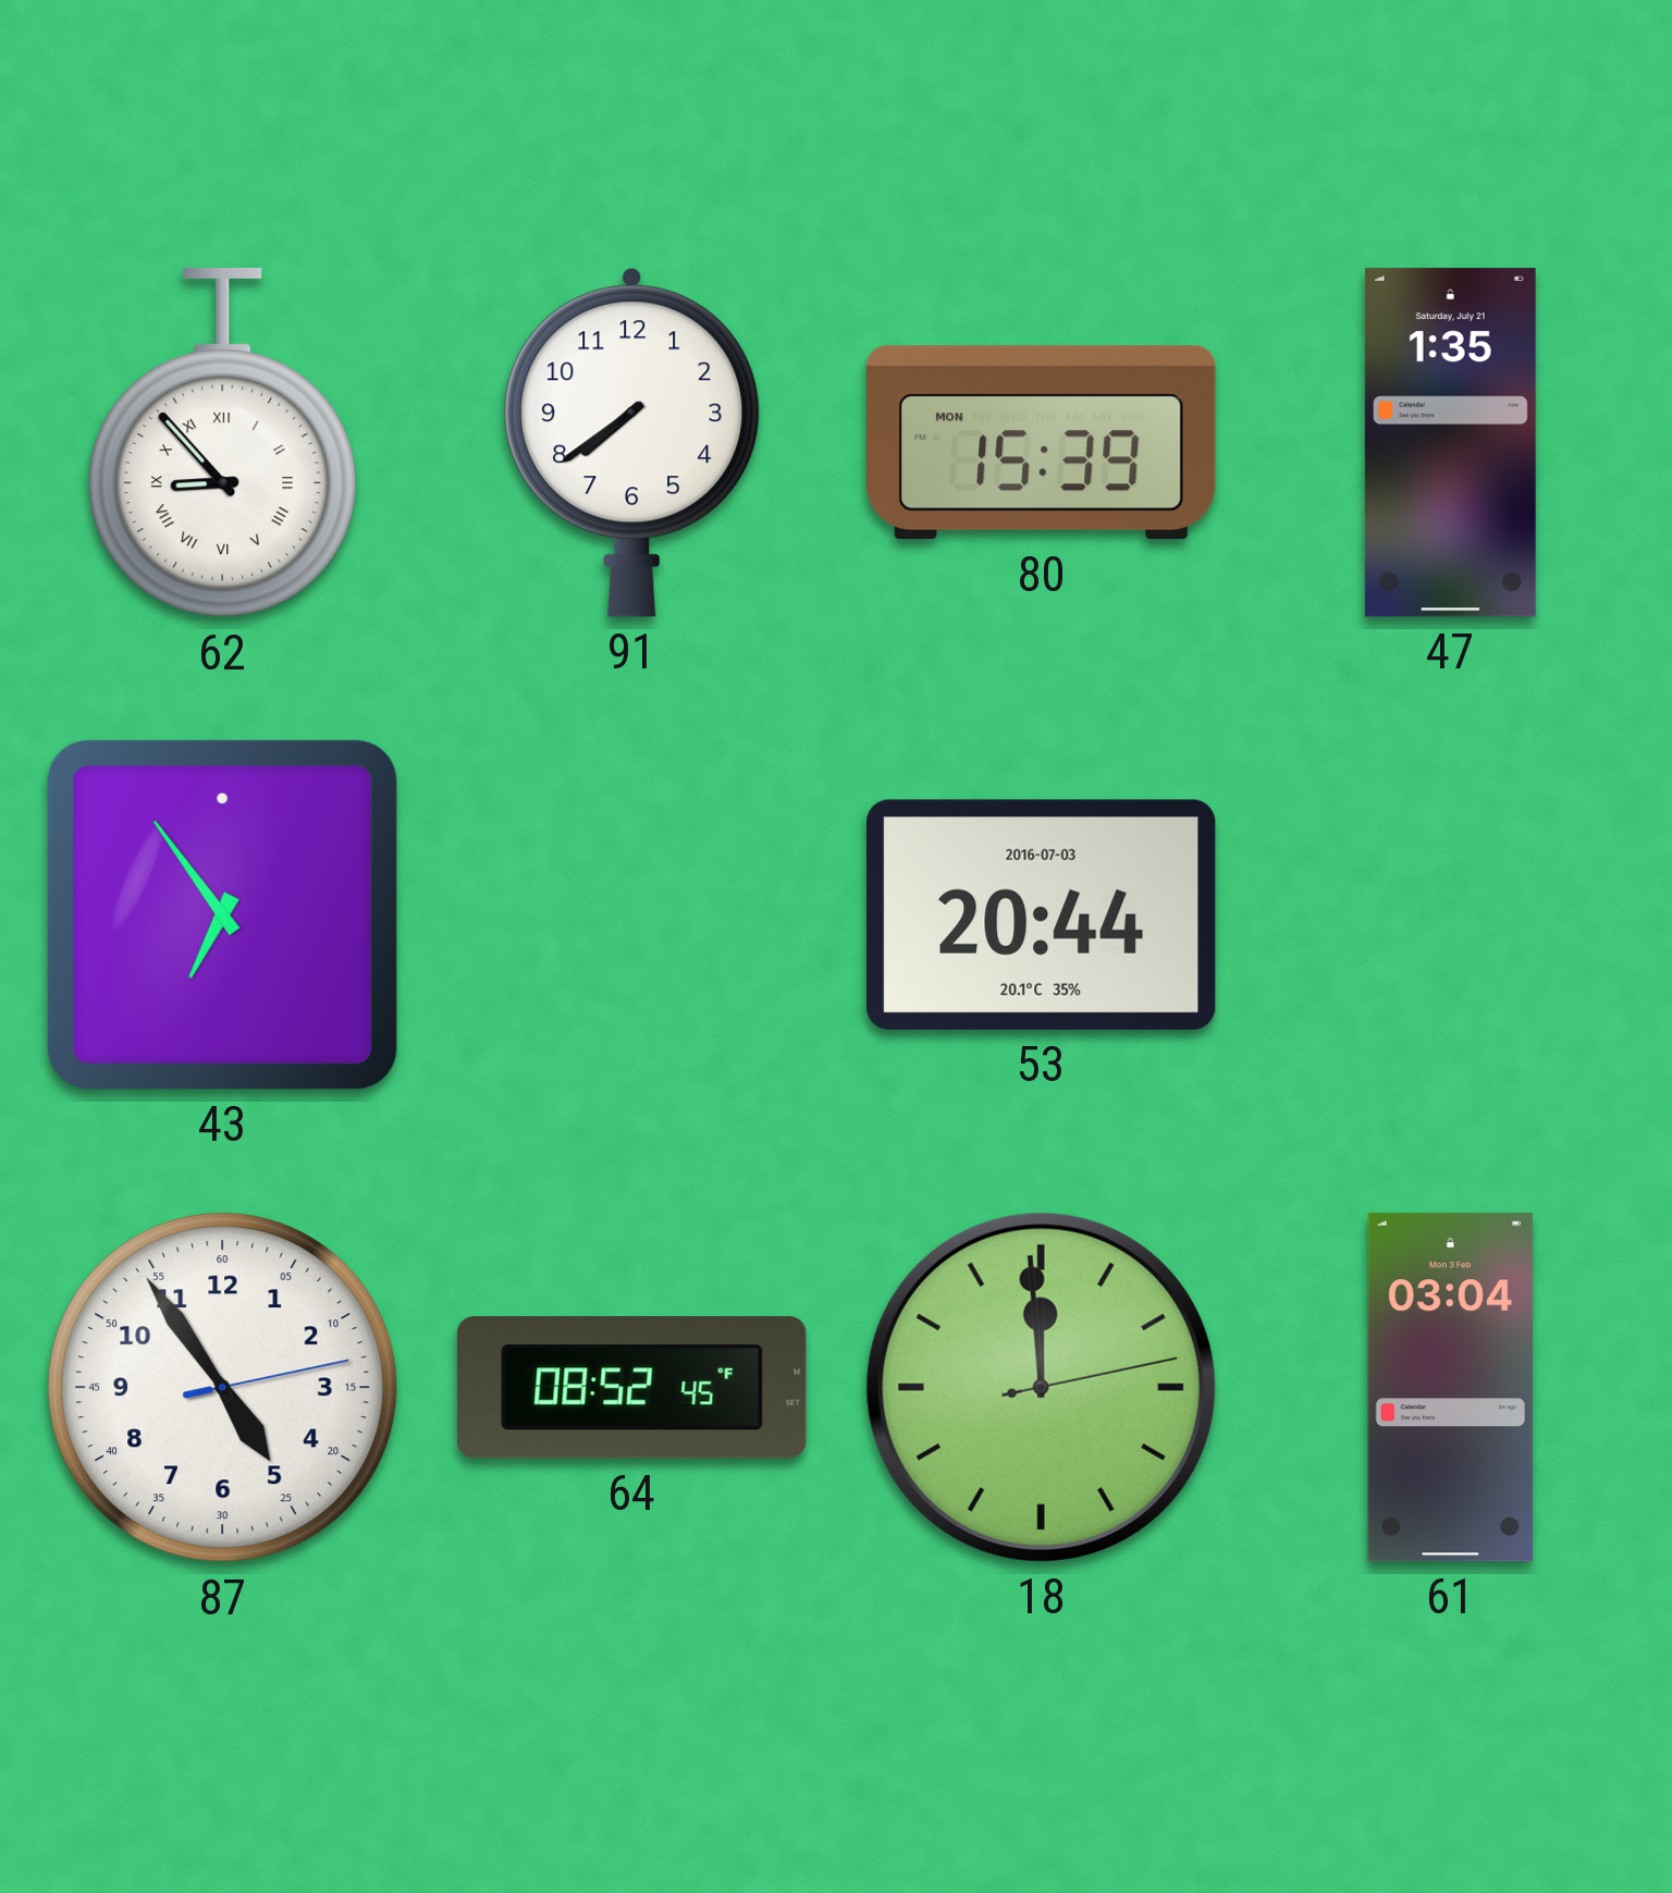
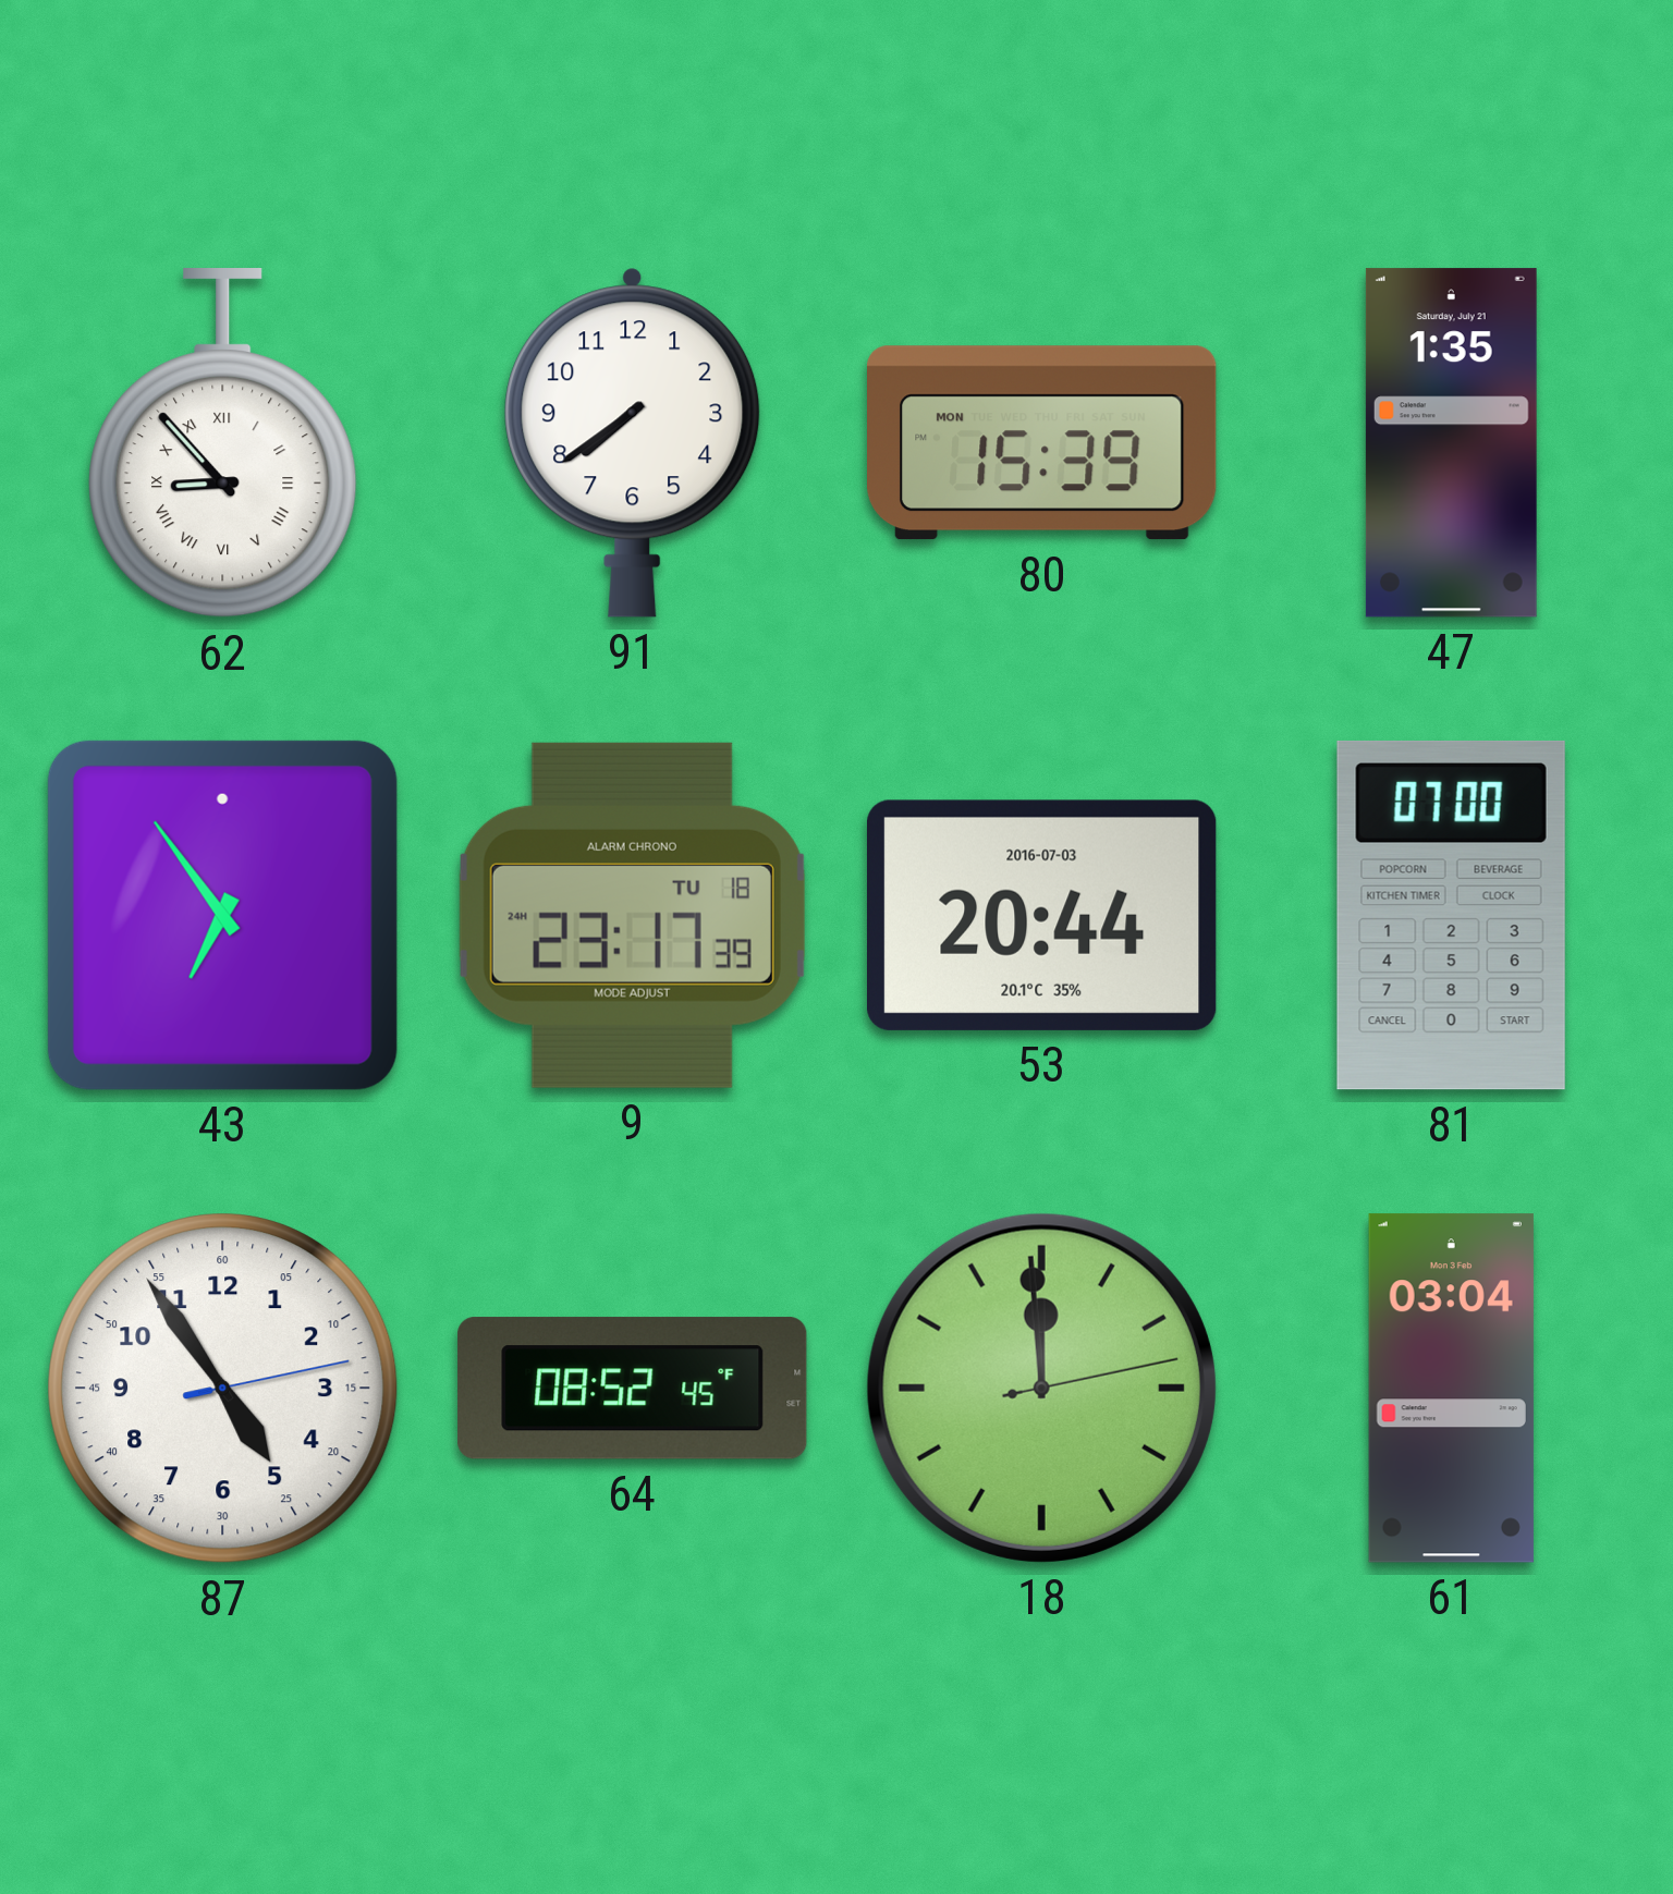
9: none -> 23:17
81: none -> 07:00
